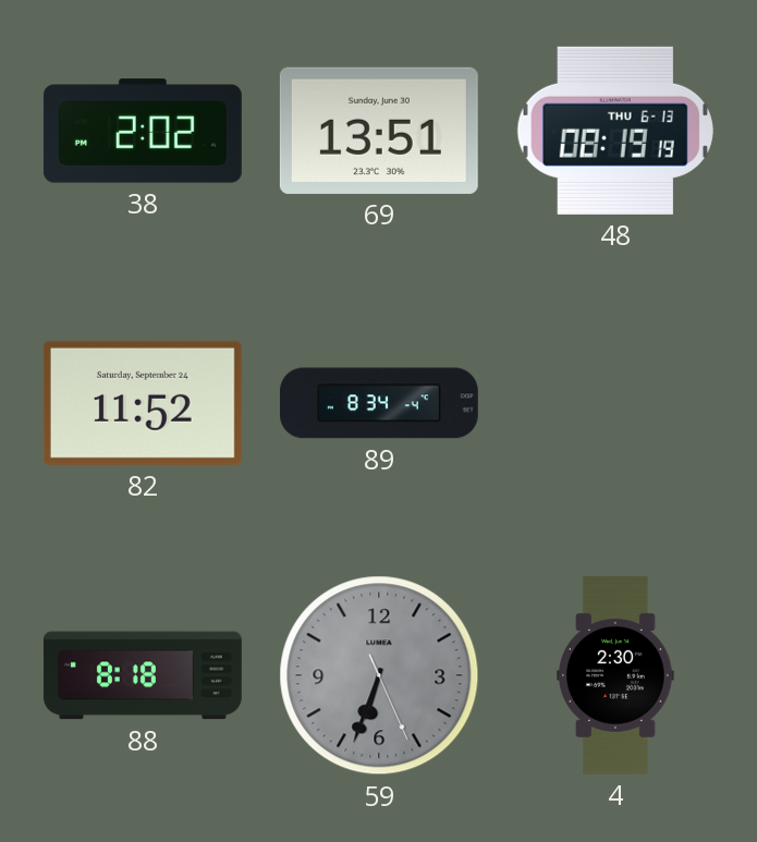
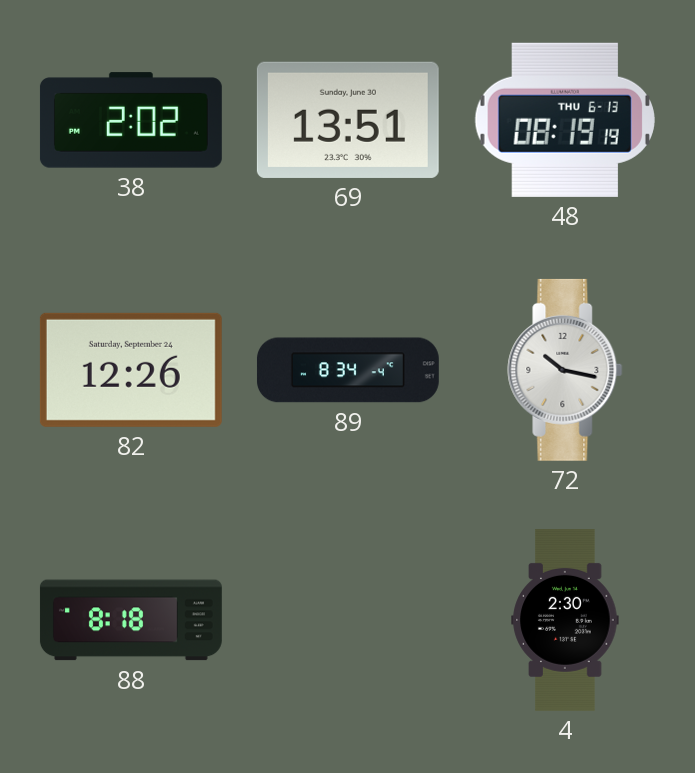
82: 11:52 -> 12:26
72: none -> 10:17
59: 6:33 -> none
